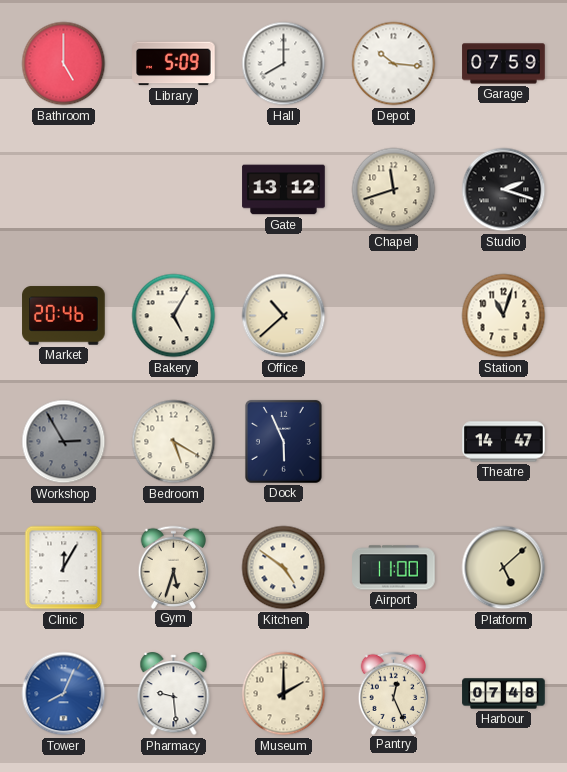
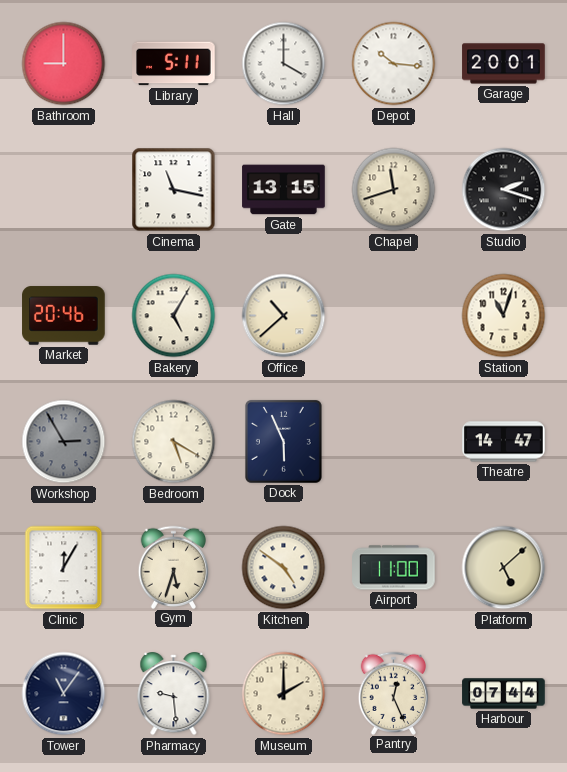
Bathroom: 5:00 -> 9:00
Library: 5:09 -> 5:11
Hall: 8:00 -> 4:00
Garage: 07:59 -> 20:01
Cinema: none -> 11:17
Gate: 13:12 -> 13:15
Tower: 8:04 -> 11:06
Tower dial: blue -> navy
Harbour: 07:48 -> 07:44
